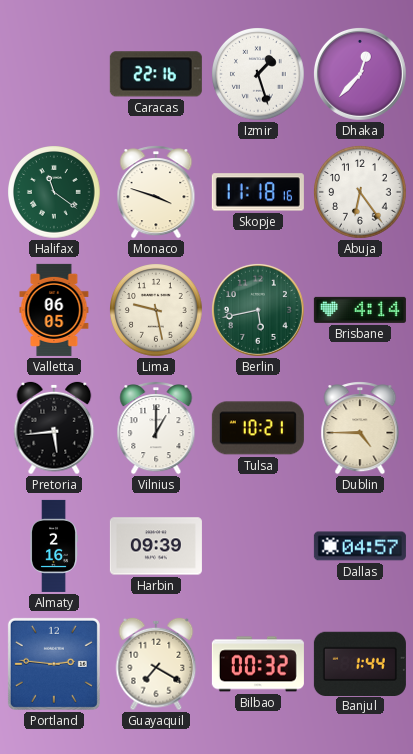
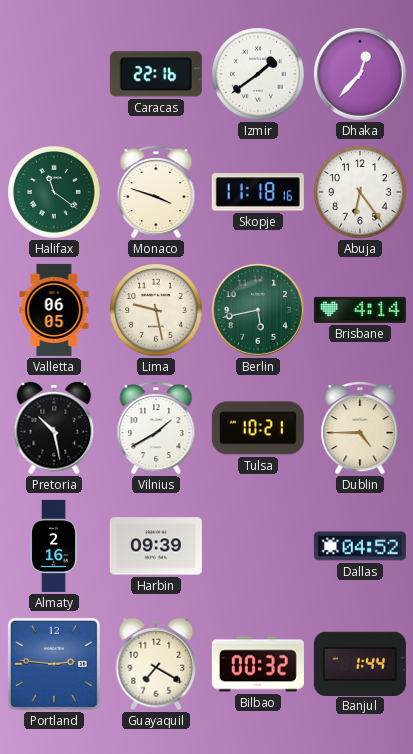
Izmir: 1:27 -> 1:39
Pretoria: 5:44 -> 10:28
Vilnius: 1:00 -> 1:40
Dallas: 04:57 -> 04:52
